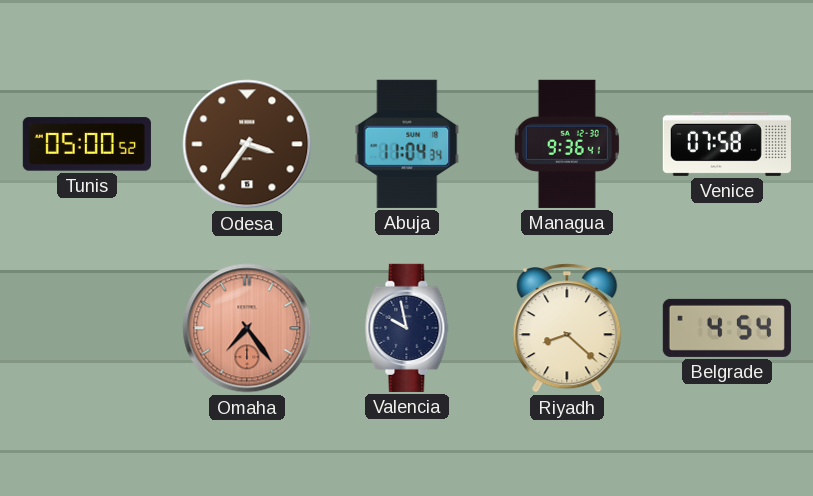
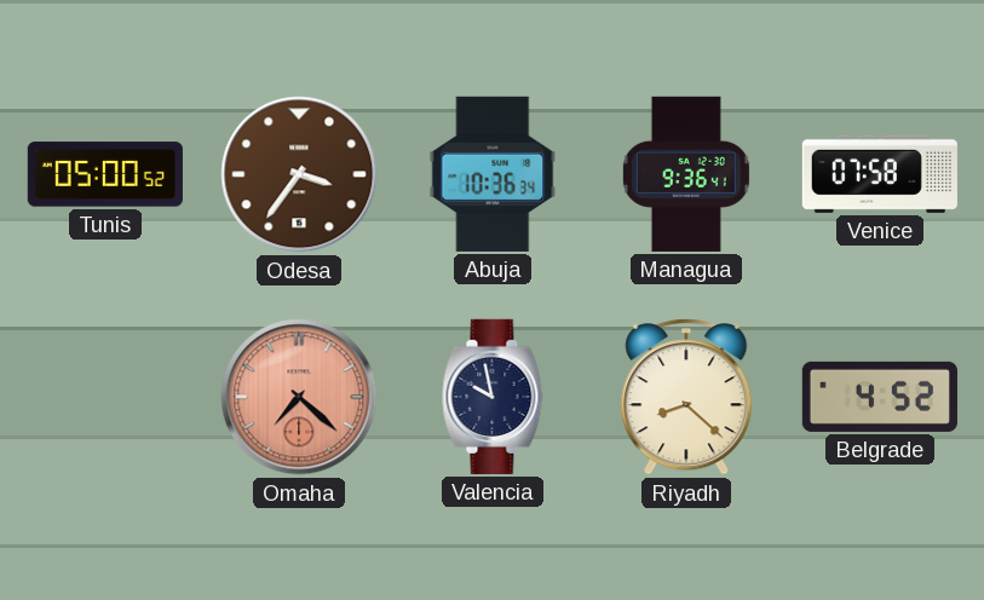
Abuja: 11:04 -> 10:36
Omaha: 7:24 -> 7:22
Belgrade: 4:54 -> 4:52
